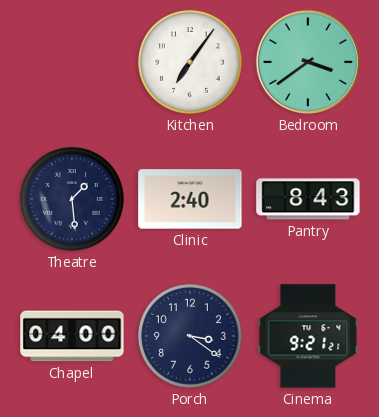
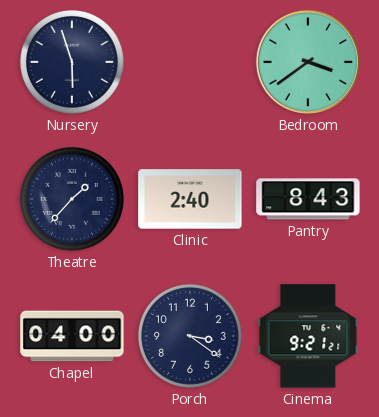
Nursery: none -> 5:57
Kitchen: 7:06 -> none
Theatre: 1:29 -> 1:37
